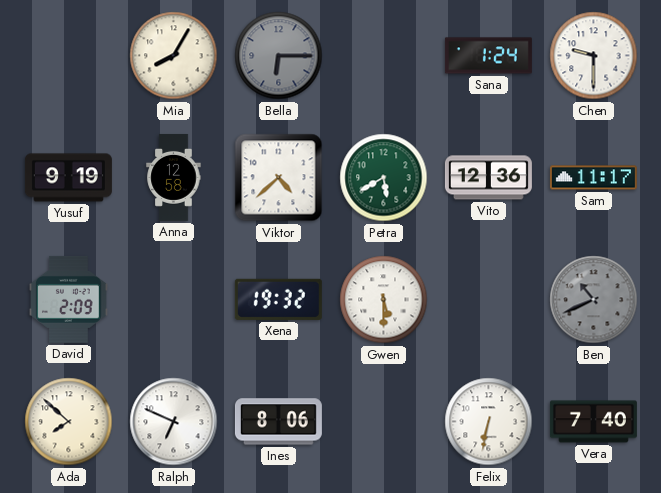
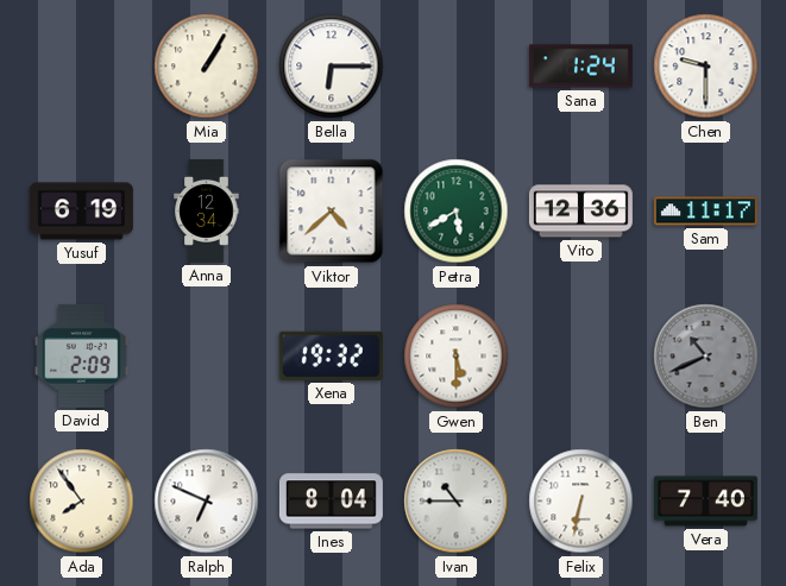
Mia: 8:05 -> 1:05
Bella dial: grey -> white
Yusuf: 9:19 -> 6:19
Anna: 12:58 -> 12:34
Ada: 7:52 -> 7:54
Ines: 8:06 -> 8:04
Ivan: none -> 10:45
